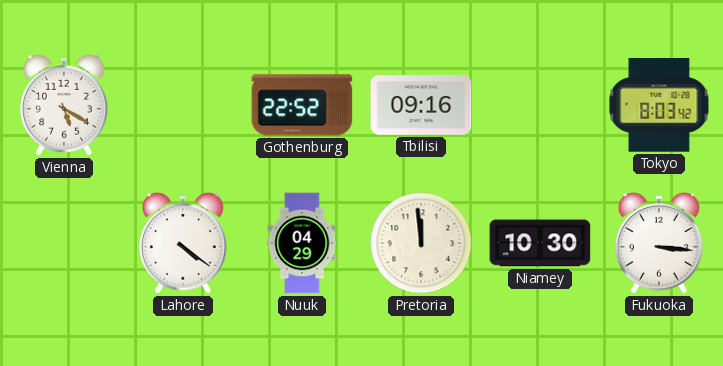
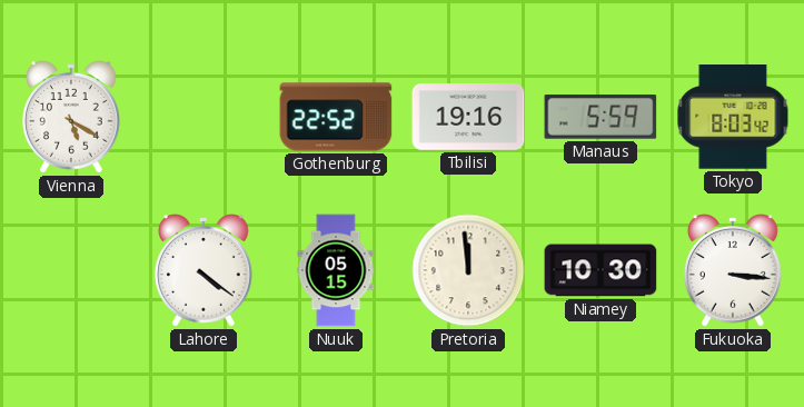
Tbilisi: 09:16 -> 19:16
Manaus: none -> 5:59
Nuuk: 04:29 -> 05:15
